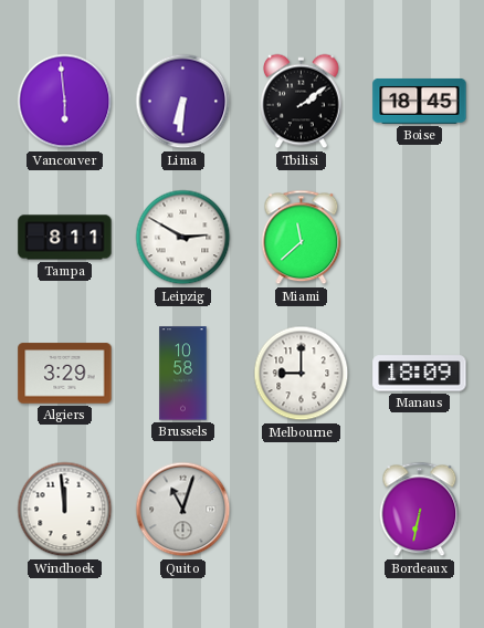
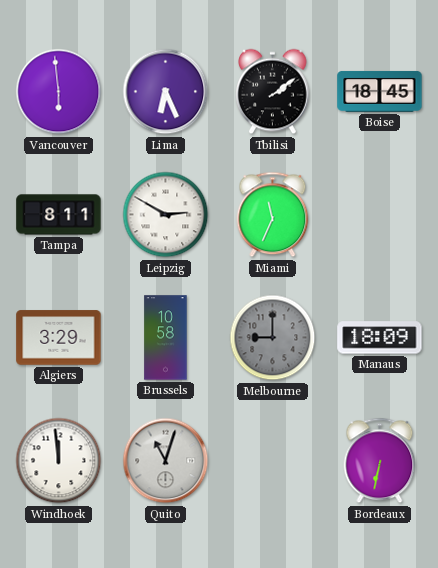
Lima: 6:31 -> 6:26
Miami: 11:38 -> 11:34
Melbourne dial: white -> grey
